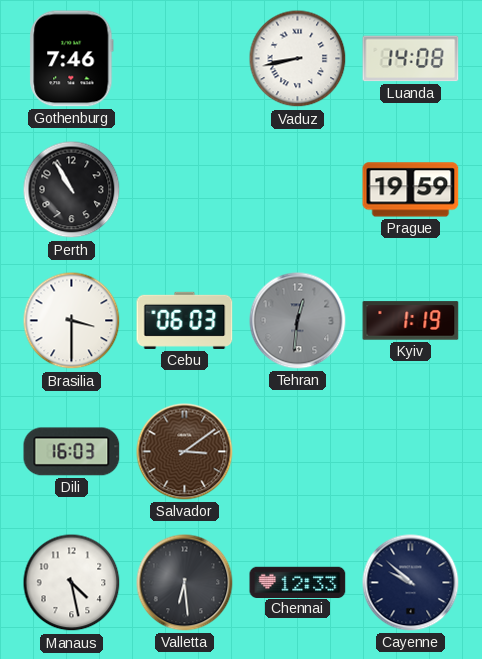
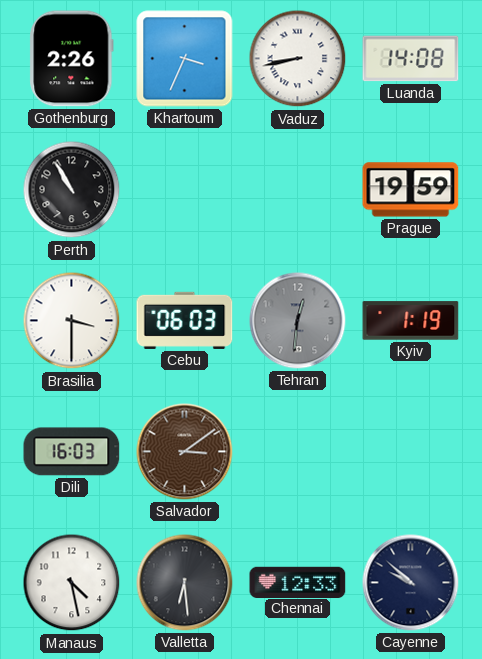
Gothenburg: 7:46 -> 2:26
Khartoum: none -> 3:34
